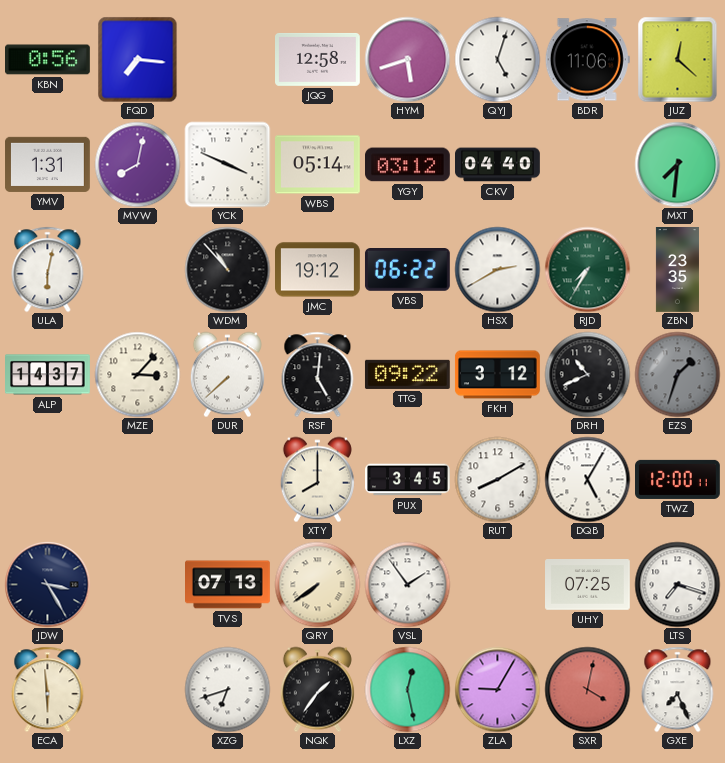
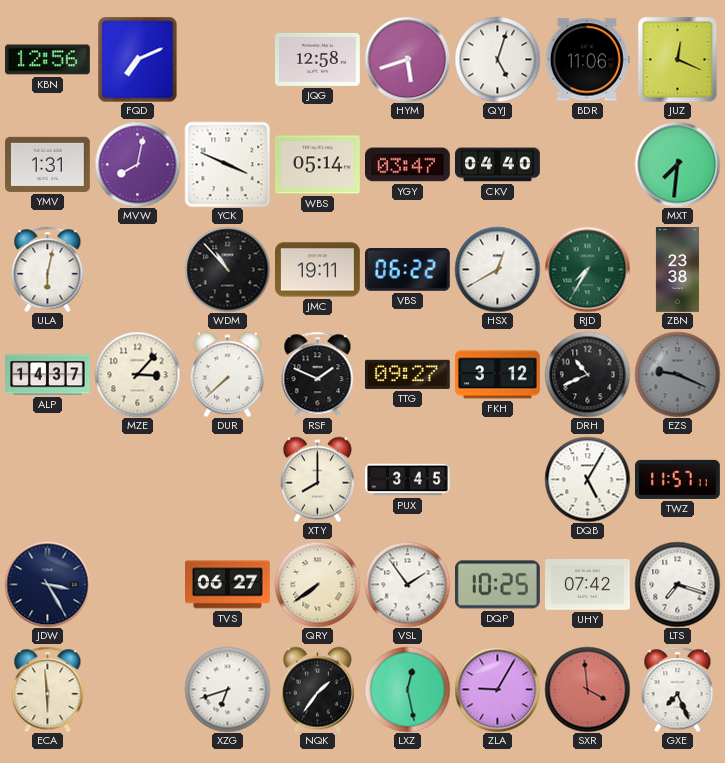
KBN: 0:56 -> 12:56
FQD: 7:16 -> 7:11
JUZ: 12:22 -> 12:19
YGY: 03:12 -> 03:47
JMC: 19:12 -> 19:11
HSX: 2:40 -> 12:40
ZBN: 23:35 -> 23:38
RSF: 5:01 -> 1:49
TTG: 09:22 -> 09:27
EZS: 1:33 -> 9:19
RUT: 8:10 -> none
TWZ: 12:00 -> 11:57
TVS: 07:13 -> 06:27
DQP: none -> 10:25
UHY: 07:25 -> 07:42
SXR: 4:02 -> 3:59
